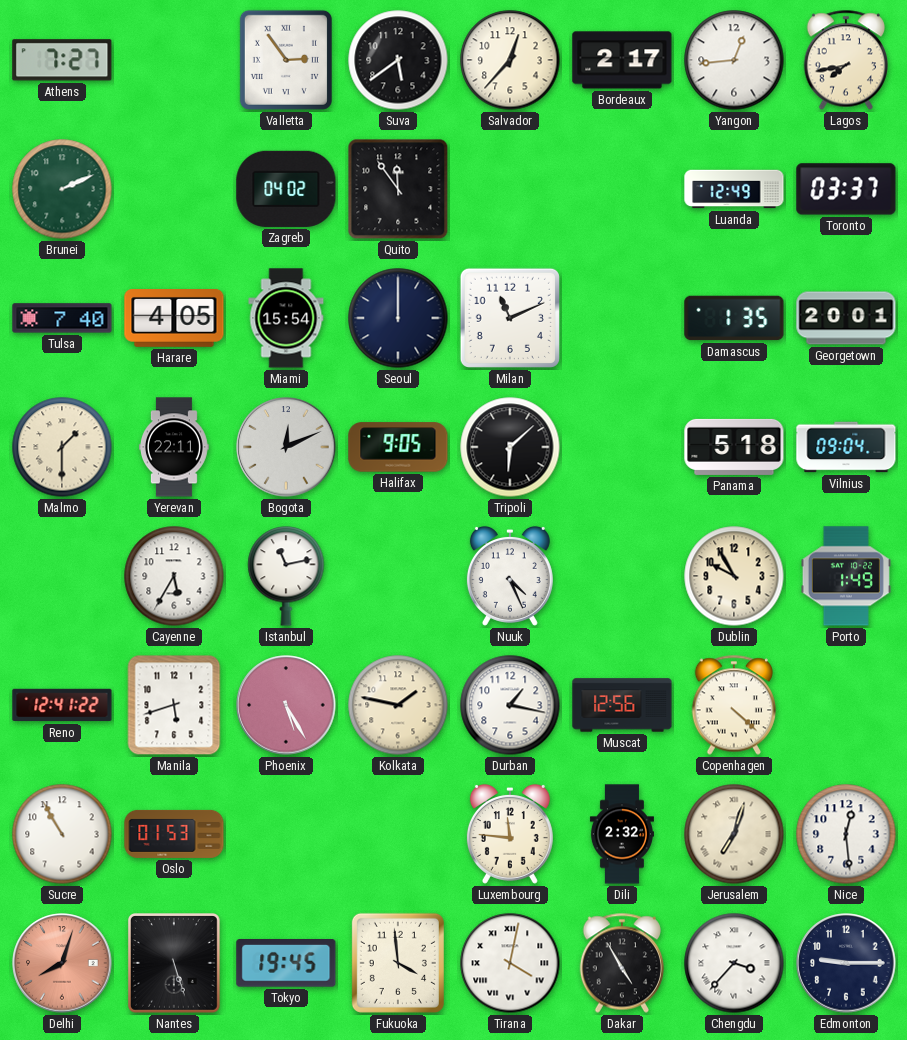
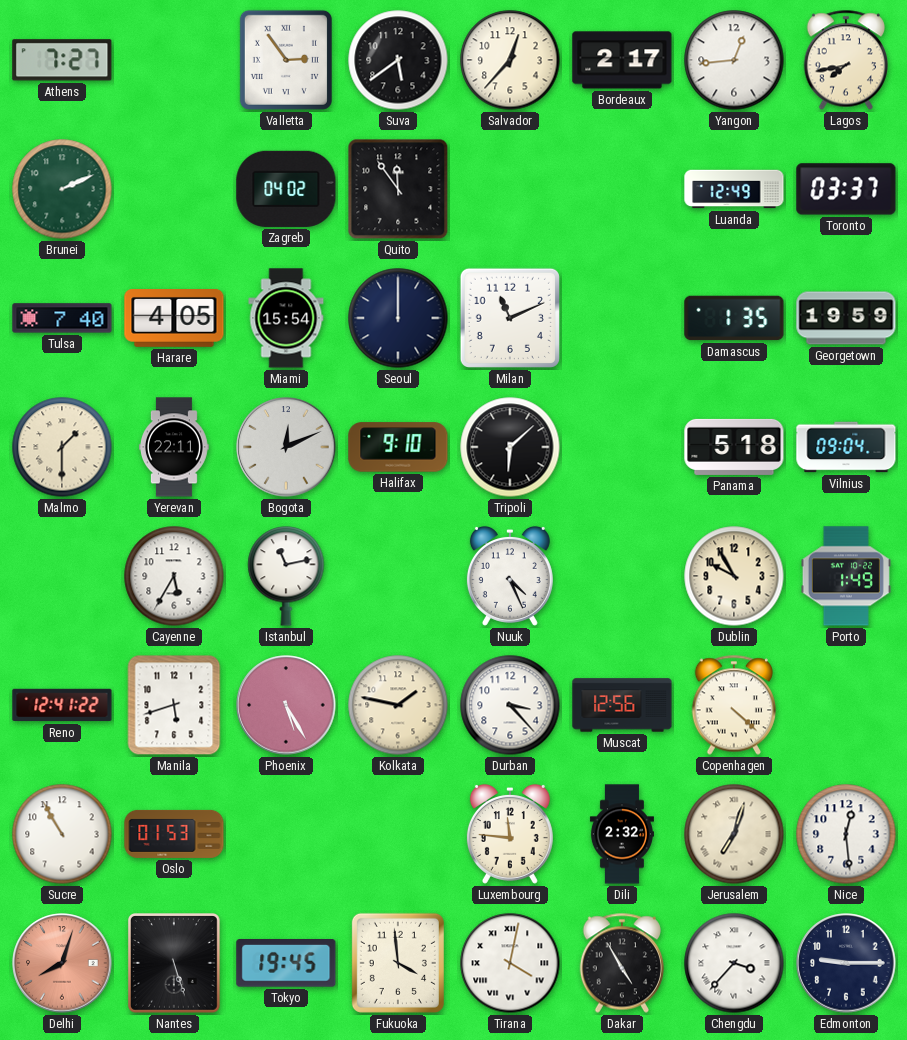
Georgetown: 20:01 -> 19:59
Halifax: 9:05 -> 9:10
Durban: 1:17 -> 3:23
